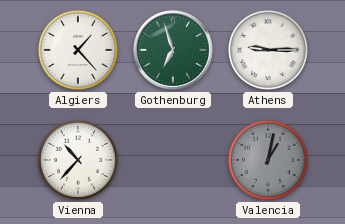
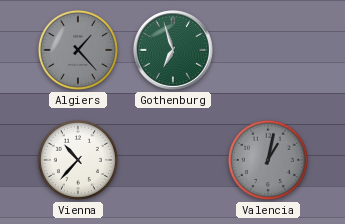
Algiers dial: white -> grey
Athens: 9:15 -> none
